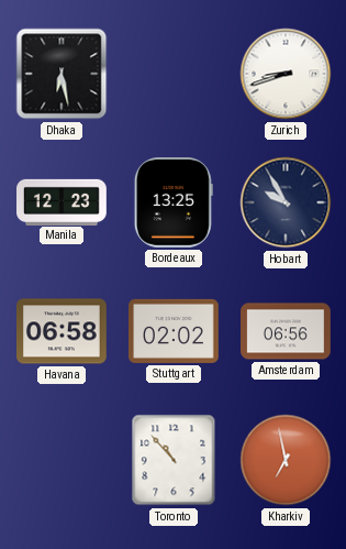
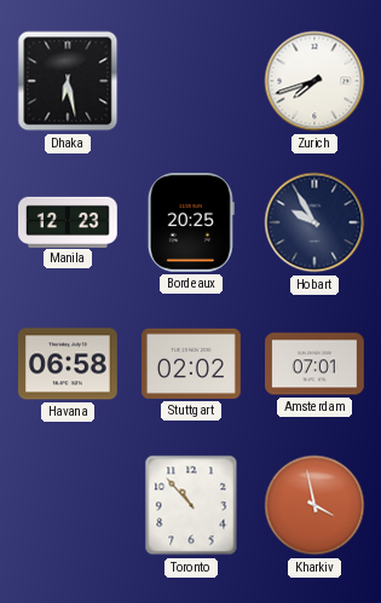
Zurich: 8:42 -> 7:42
Bordeaux: 13:25 -> 20:25
Amsterdam: 06:56 -> 07:01
Kharkiv: 6:58 -> 3:58
